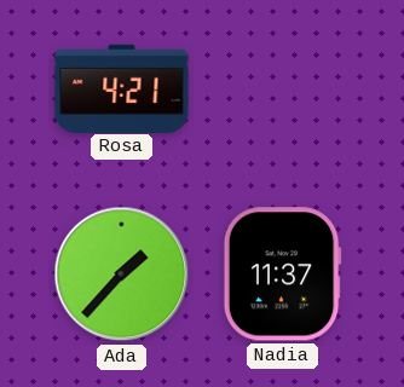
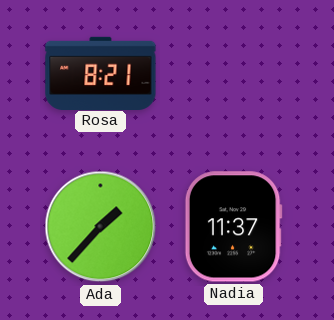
Rosa: 4:21 -> 8:21
